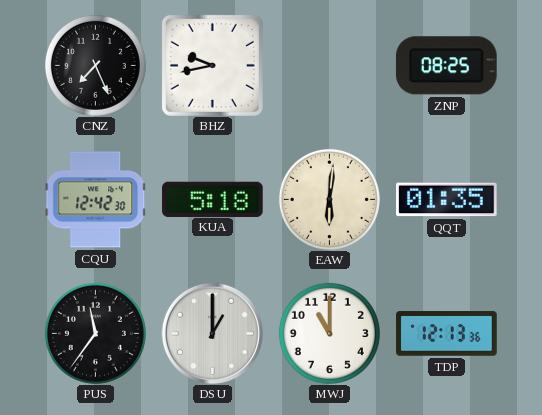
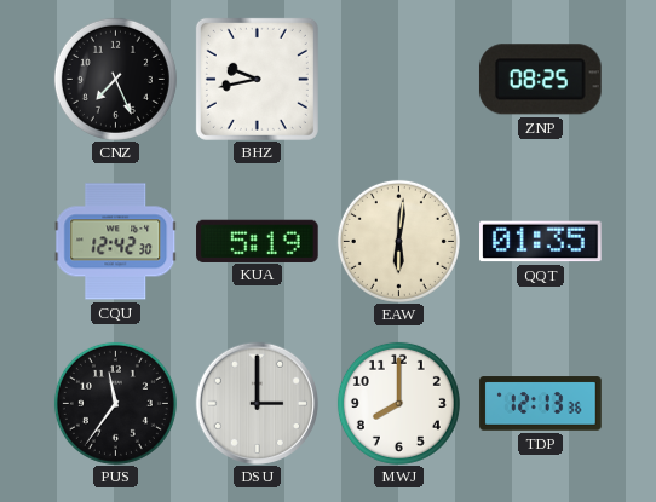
KUA: 5:18 -> 5:19
DSU: 1:00 -> 3:00
MWJ: 11:00 -> 8:00
